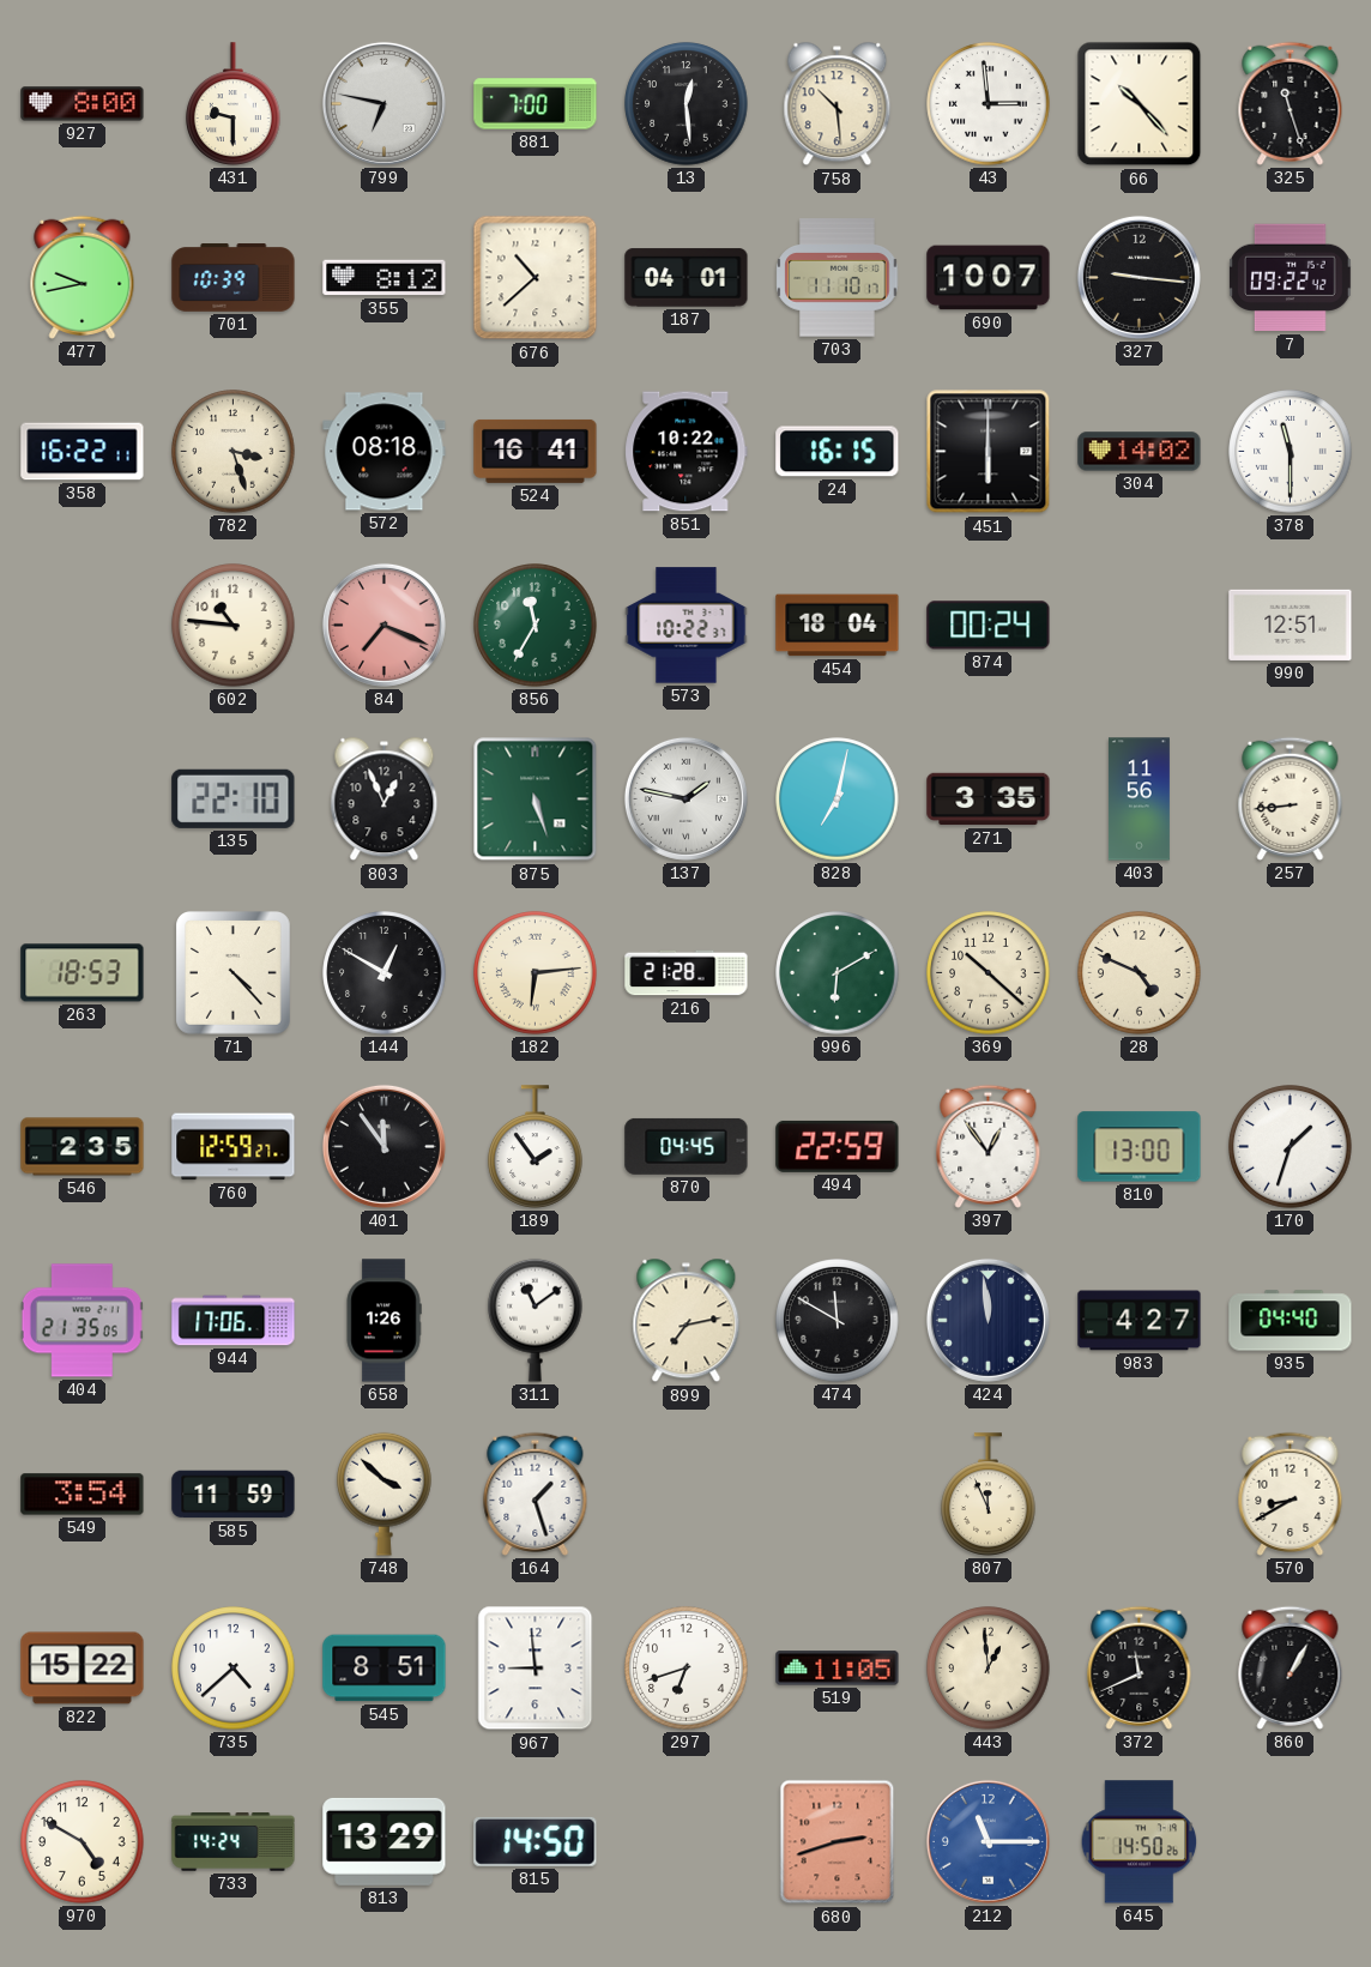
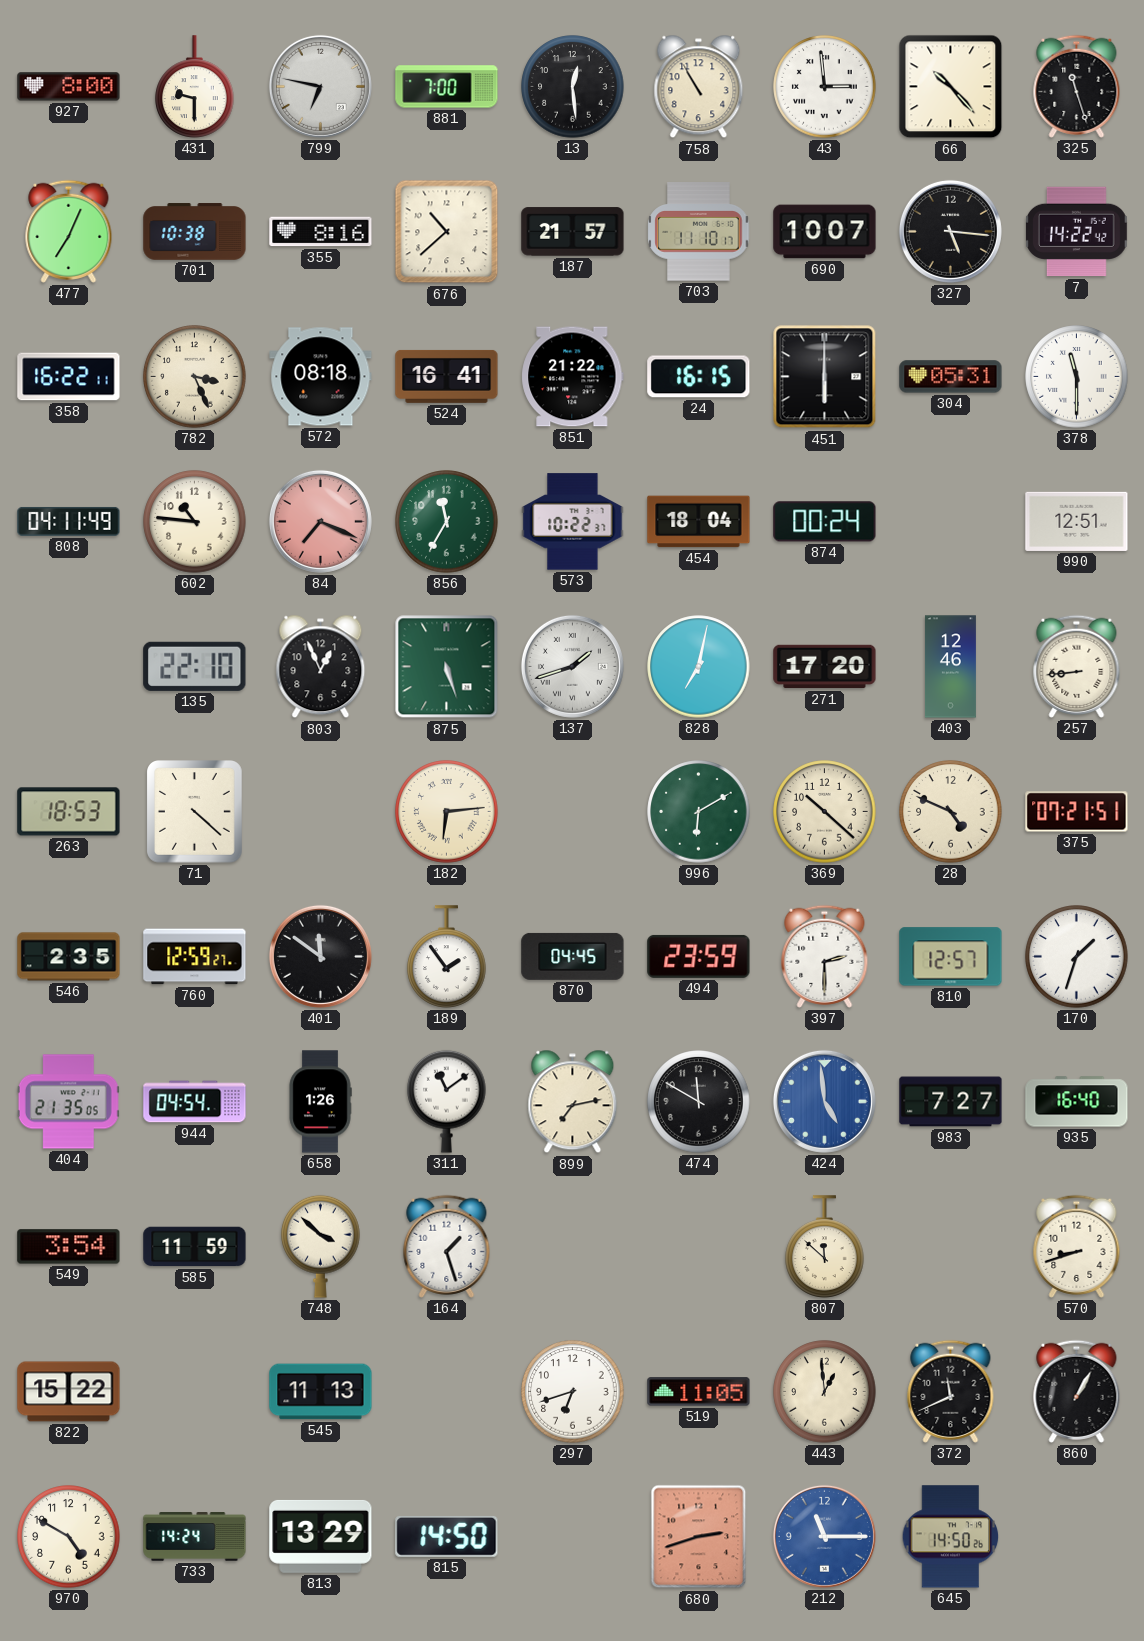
758: 10:29 -> 10:55
477: 9:43 -> 7:04
701: 10:39 -> 10:38
355: 8:12 -> 8:16
187: 04:01 -> 21:57
327: 9:16 -> 5:16
7: 09:22 -> 14:22
782: 3:27 -> 3:26
851: 10:22 -> 21:22
304: 14:02 -> 05:31
808: none -> 04:11
137: 1:47 -> 1:42
271: 3:35 -> 17:20
403: 11:56 -> 12:46
71: 4:23 -> 4:22
144: 12:50 -> none
216: 21:28 -> none
375: none -> 07:21
401: 11:54 -> 11:51
494: 22:59 -> 23:59
397: 12:54 -> 2:30
810: 13:00 -> 12:57
944: 17:06 -> 04:54
424: 11:59 -> 4:59
424 dial: navy -> blue
983: 4:27 -> 7:27
935: 04:40 -> 16:40
807: 11:56 -> 11:52
570: 8:40 -> 8:42
735: 4:38 -> none
545: 8:51 -> 11:13
967: 8:59 -> none
